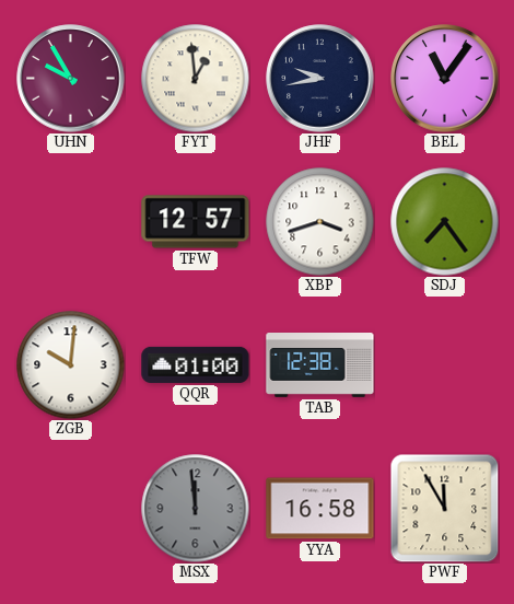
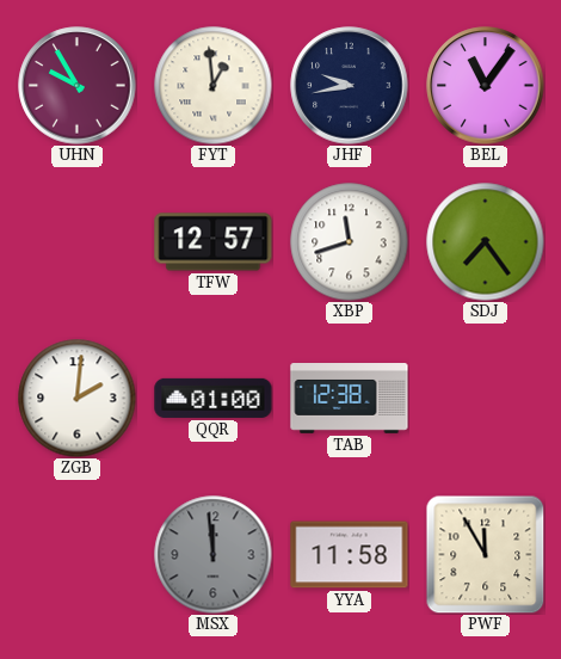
XBP: 3:42 -> 11:42
ZGB: 10:01 -> 2:01
YYA: 16:58 -> 11:58
